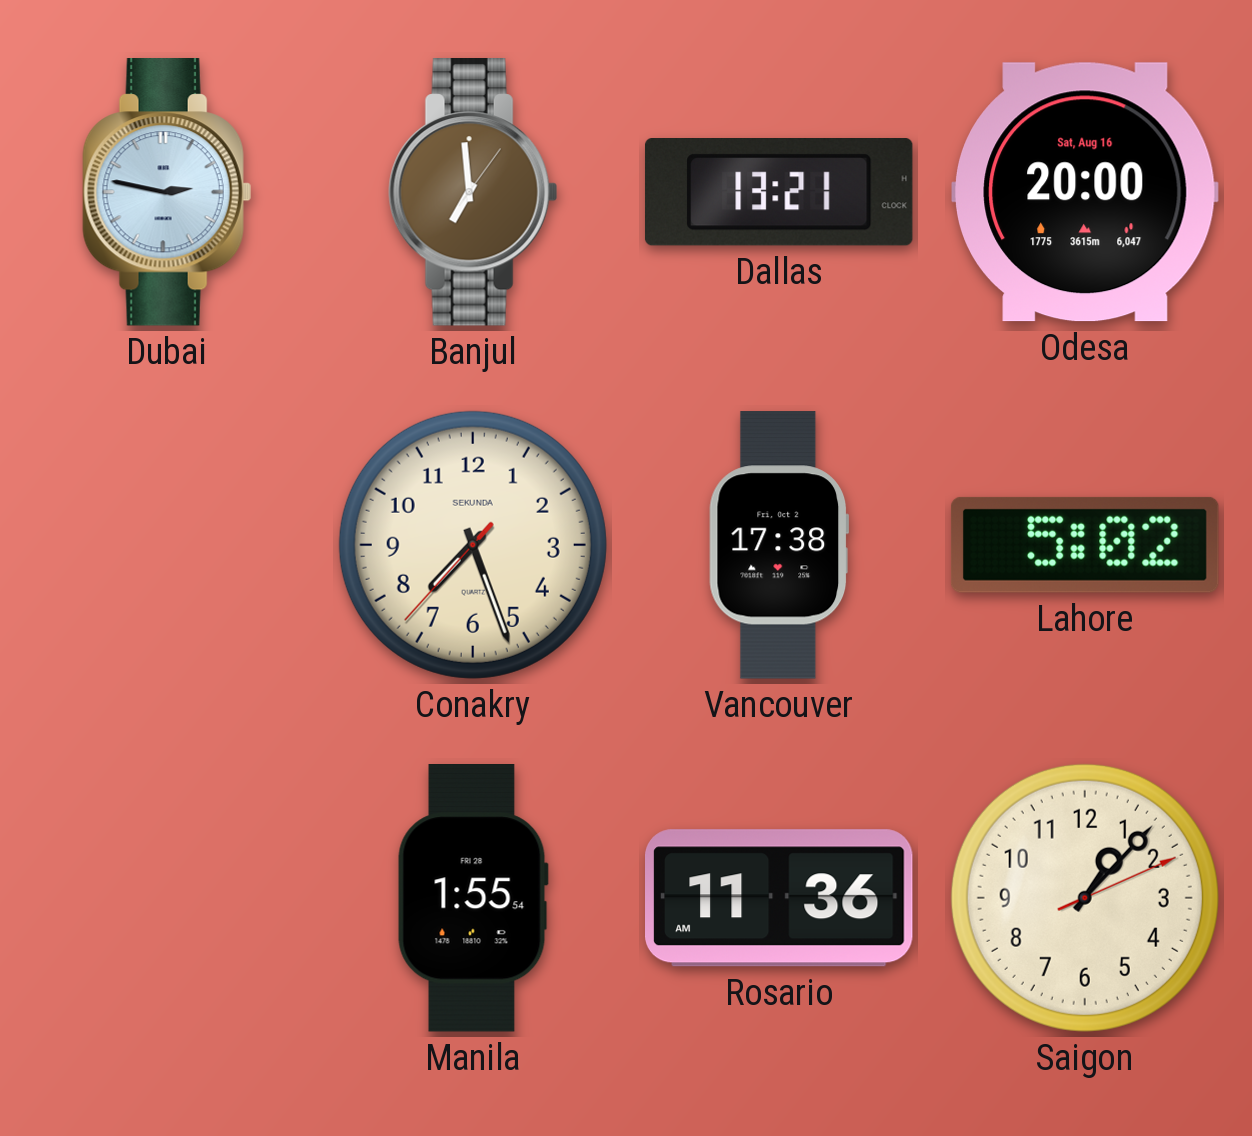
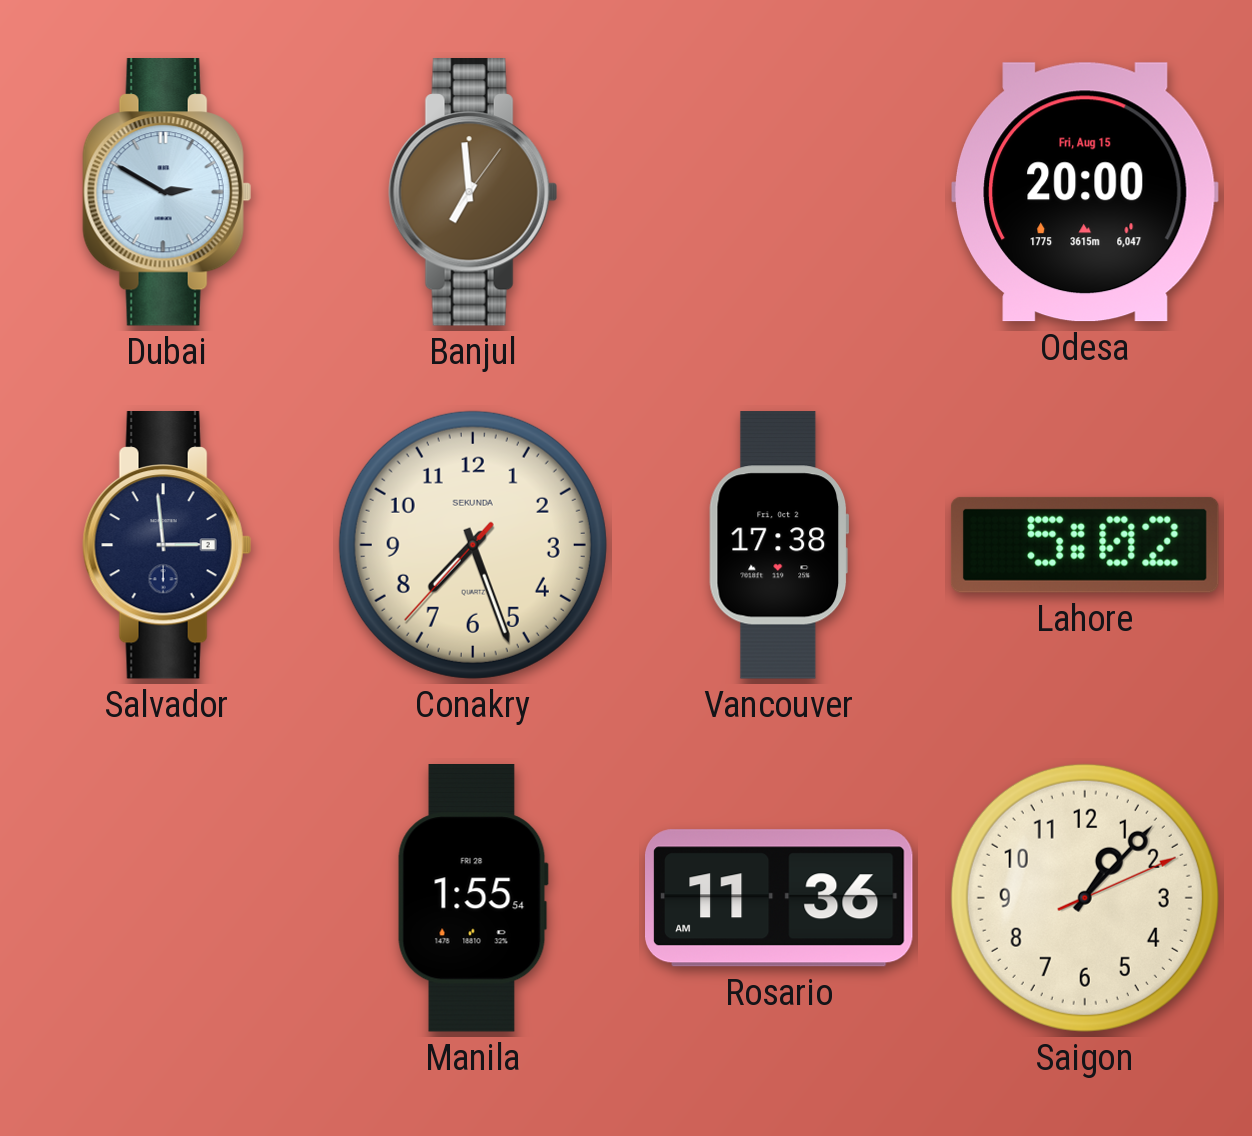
Dubai: 2:47 -> 2:50
Dallas: 13:21 -> none
Odesa date: Sat, Aug 16 -> Fri, Aug 15
Salvador: none -> 2:59
